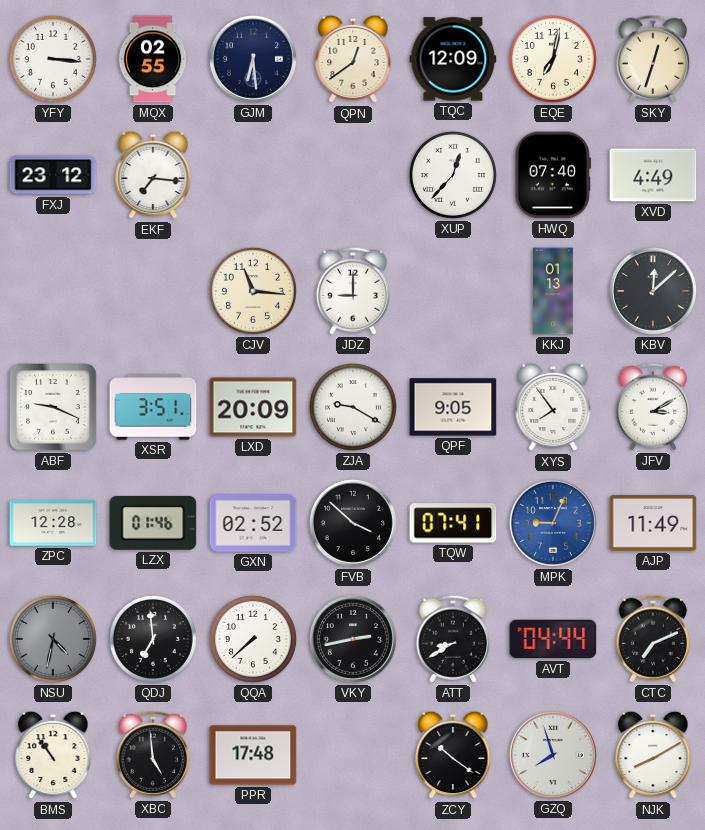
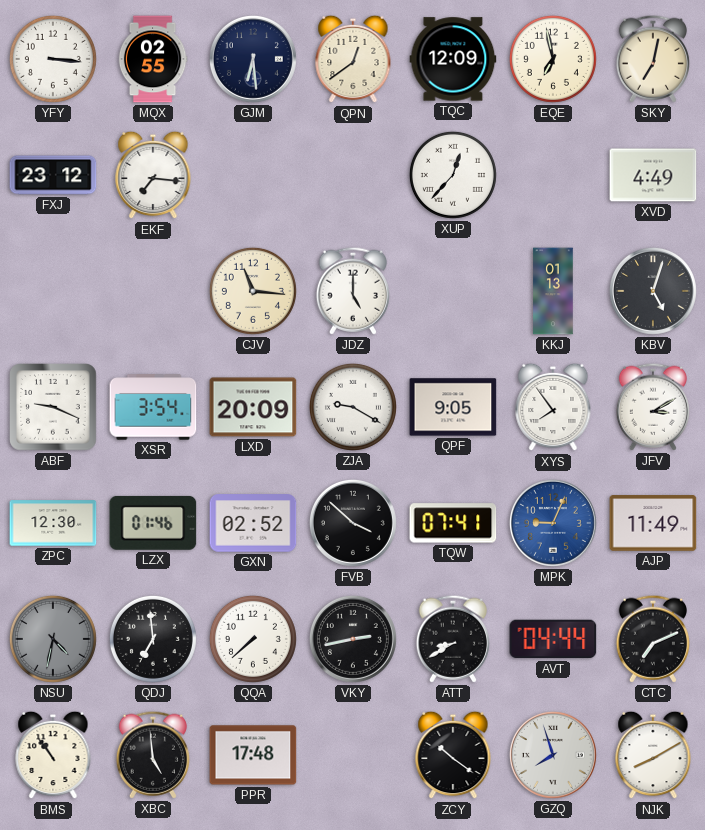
EQE: 7:02 -> 6:58
SKY: 12:33 -> 7:02
HWQ: 07:40 -> none
JDZ: 9:00 -> 5:00
KBV: 12:08 -> 5:03
XSR: 3:51 -> 3:54
ZPC: 12:28 -> 12:30
